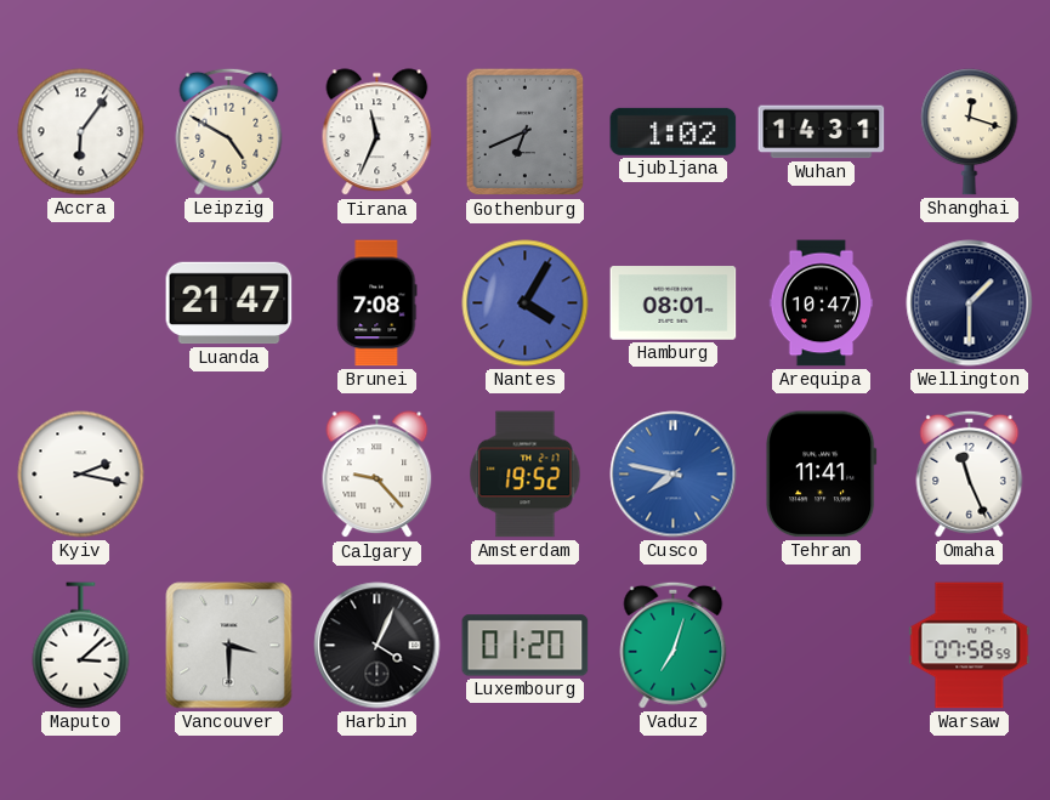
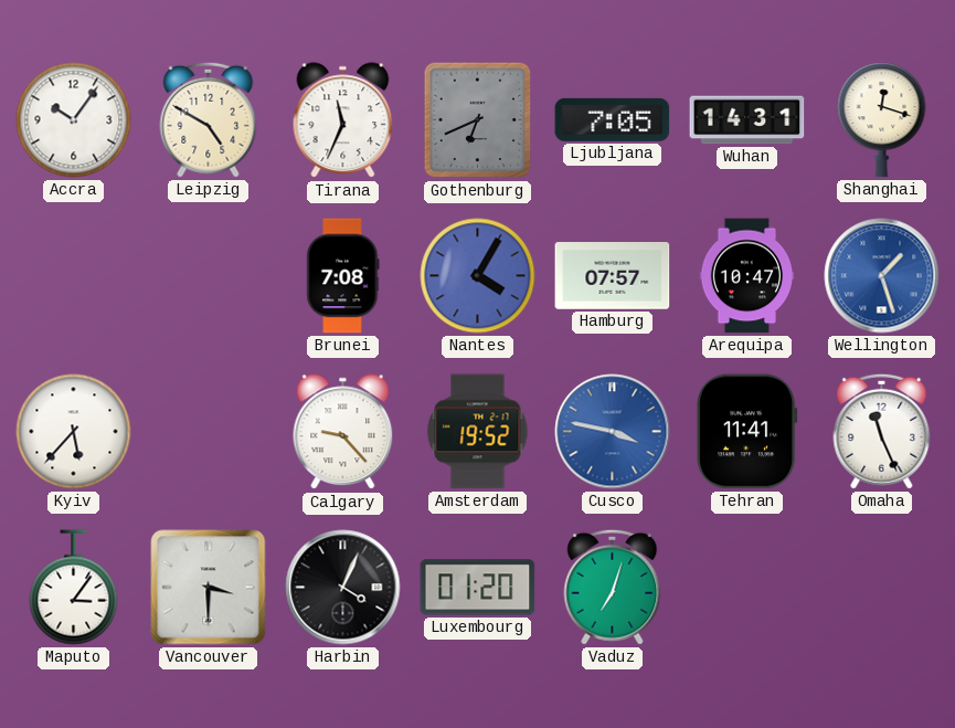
Accra: 6:06 -> 10:06
Ljubljana: 1:02 -> 7:05
Luanda: 21:47 -> none
Hamburg: 08:01 -> 07:57
Wellington: 1:30 -> 1:27
Wellington dial: navy -> blue
Kyiv: 2:17 -> 5:37
Cusco: 7:47 -> 3:47
Maputo: 3:08 -> 3:06
Warsaw: 07:58 -> none
